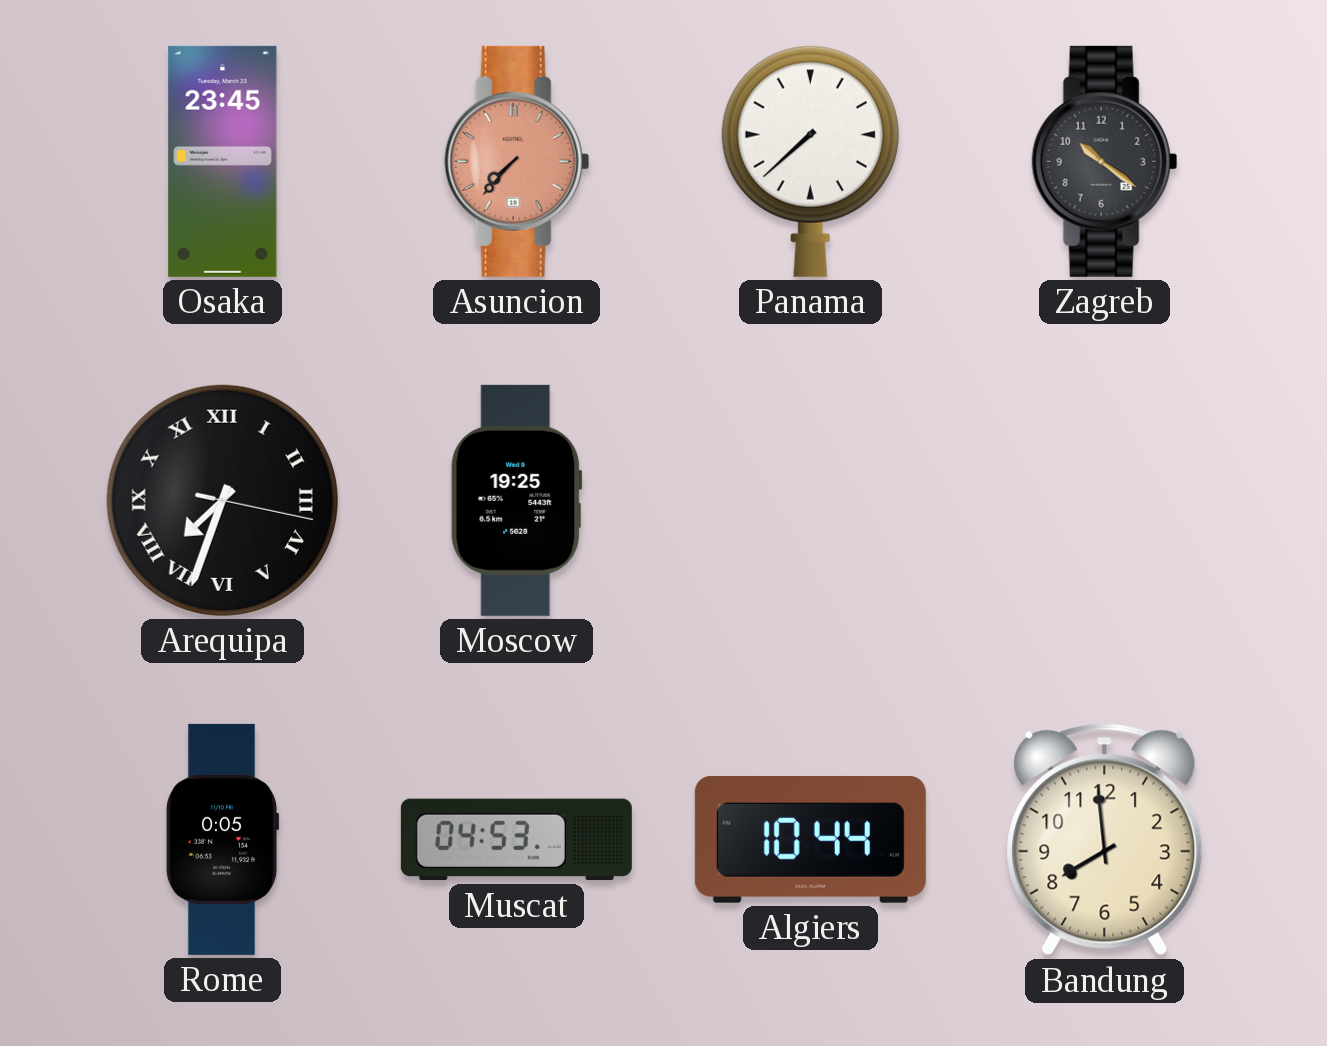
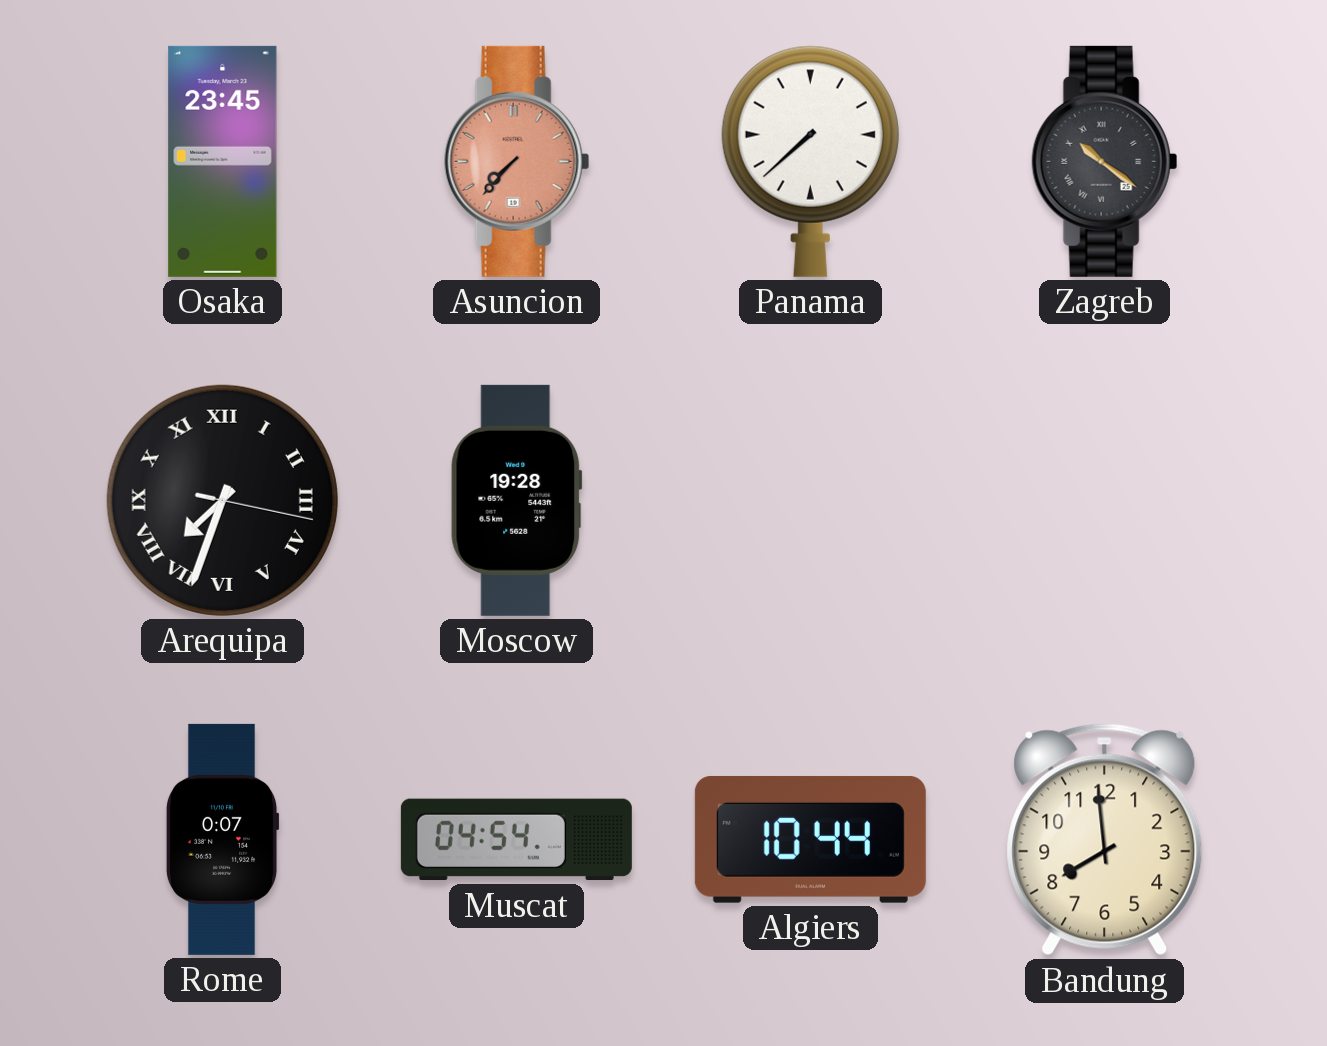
Zagreb numerals: Arabic -> Roman
Moscow: 19:25 -> 19:28
Rome: 0:05 -> 0:07
Muscat: 04:53 -> 04:54
